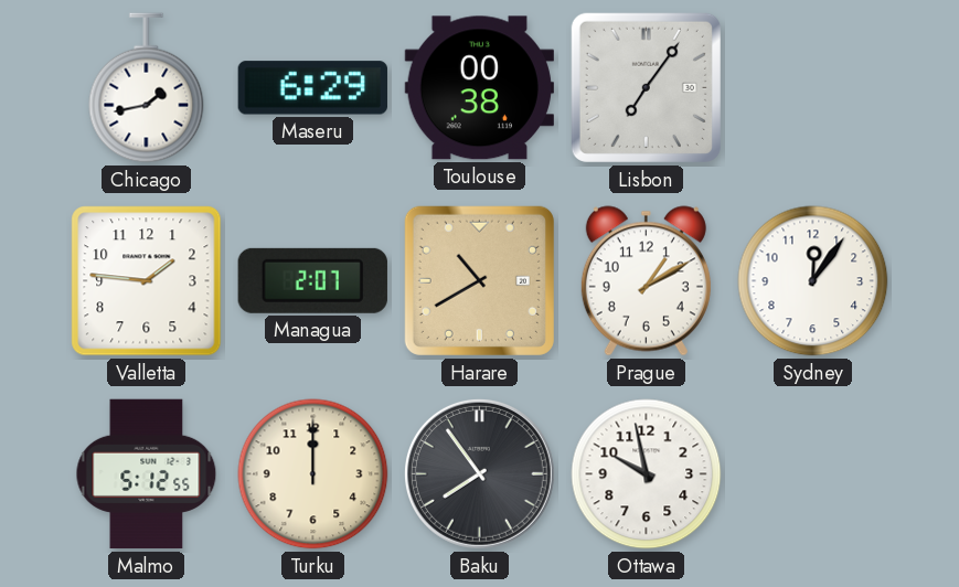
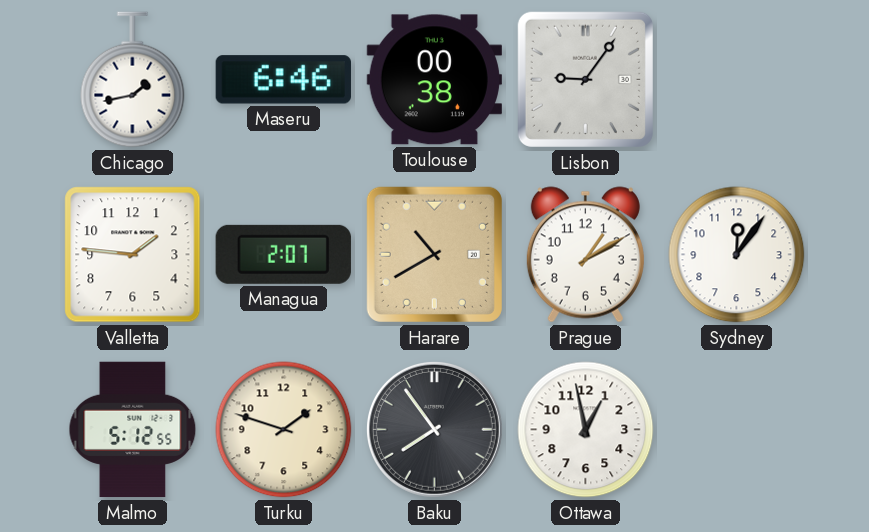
Maseru: 6:29 -> 6:46
Lisbon: 7:06 -> 9:06
Turku: 12:00 -> 1:48
Ottawa: 9:58 -> 12:58
